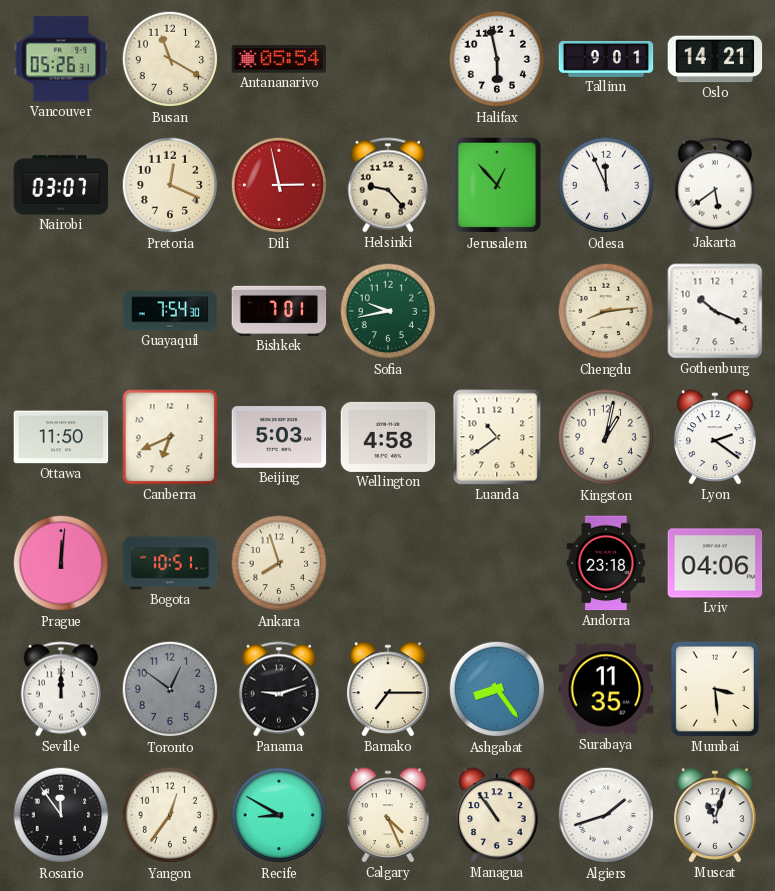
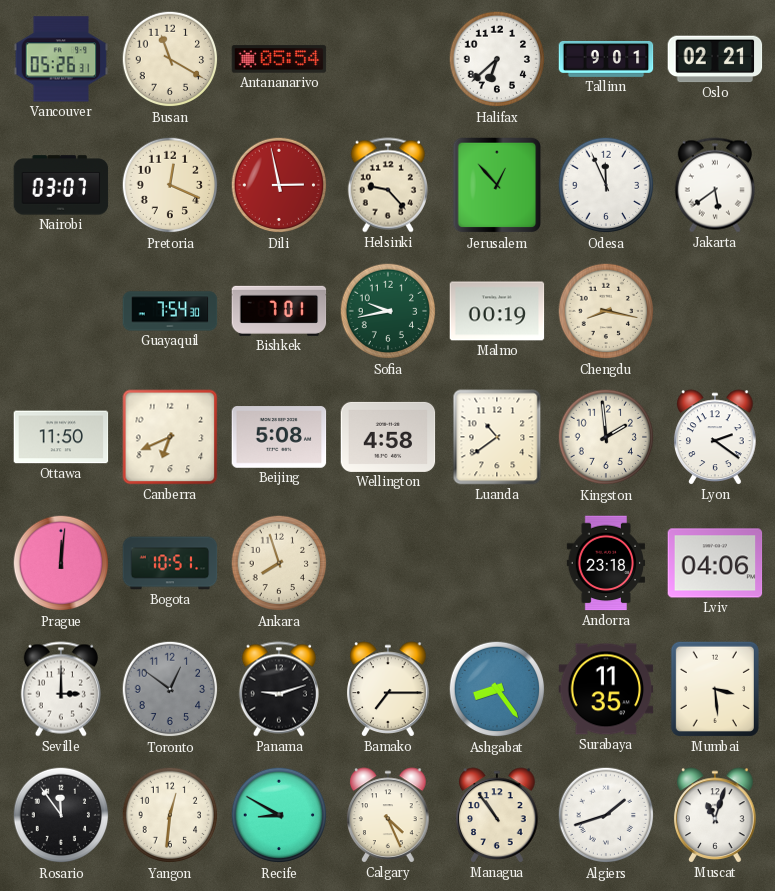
Halifax: 5:58 -> 6:38
Oslo: 14:21 -> 02:21
Malmo: none -> 00:19
Chengdu: 8:14 -> 8:17
Gothenburg: 10:19 -> none
Beijing: 5:03 -> 5:08
Kingston: 1:02 -> 1:59
Seville: 12:00 -> 3:00
Yangon: 12:36 -> 12:31
